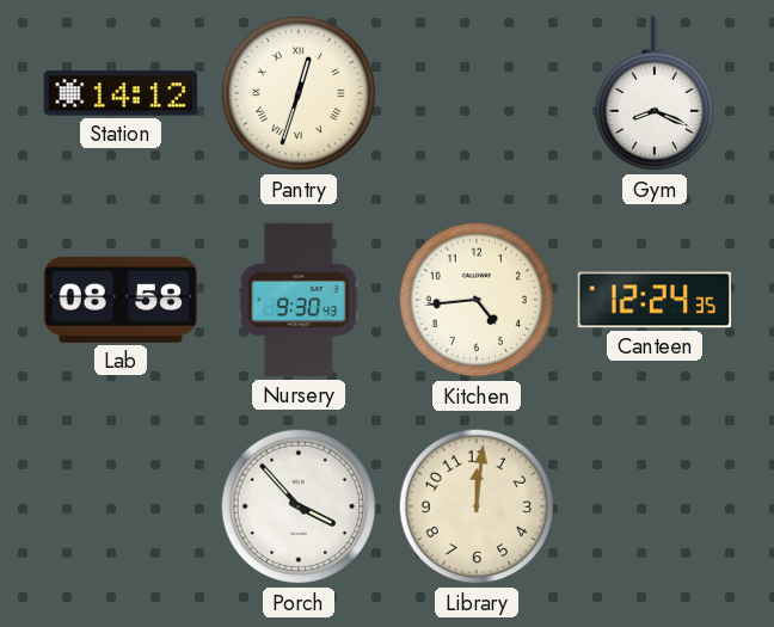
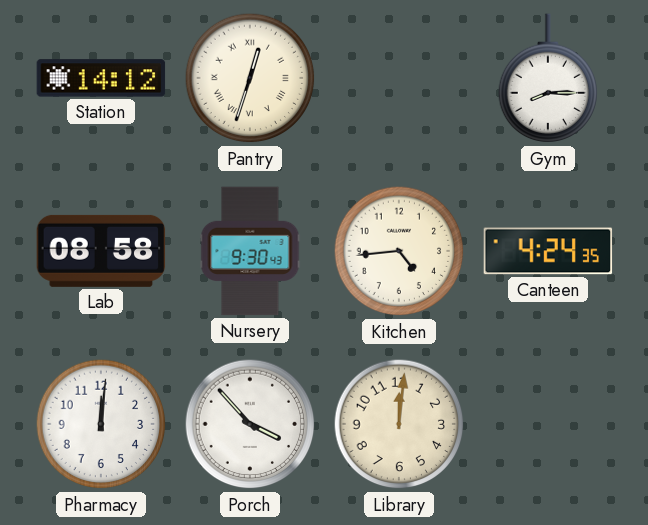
Gym: 8:19 -> 8:15
Canteen: 12:24 -> 4:24
Pharmacy: none -> 12:01
